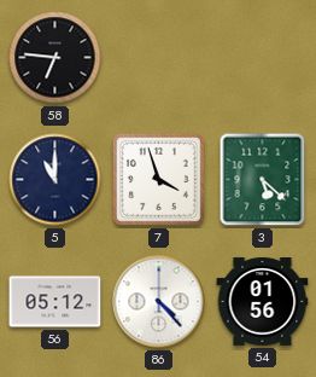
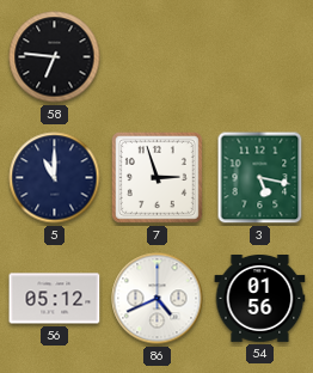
7: 3:57 -> 2:57
3: 5:22 -> 5:17
86: 4:23 -> 4:41
